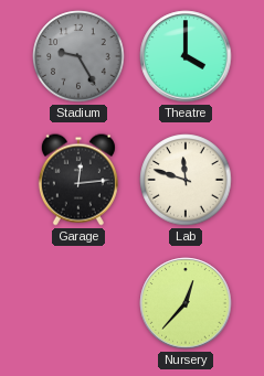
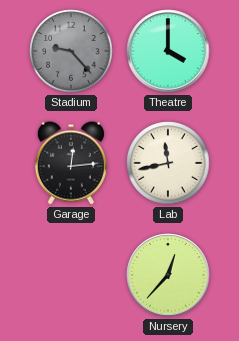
Stadium: 9:25 -> 9:23
Lab: 11:48 -> 11:43
